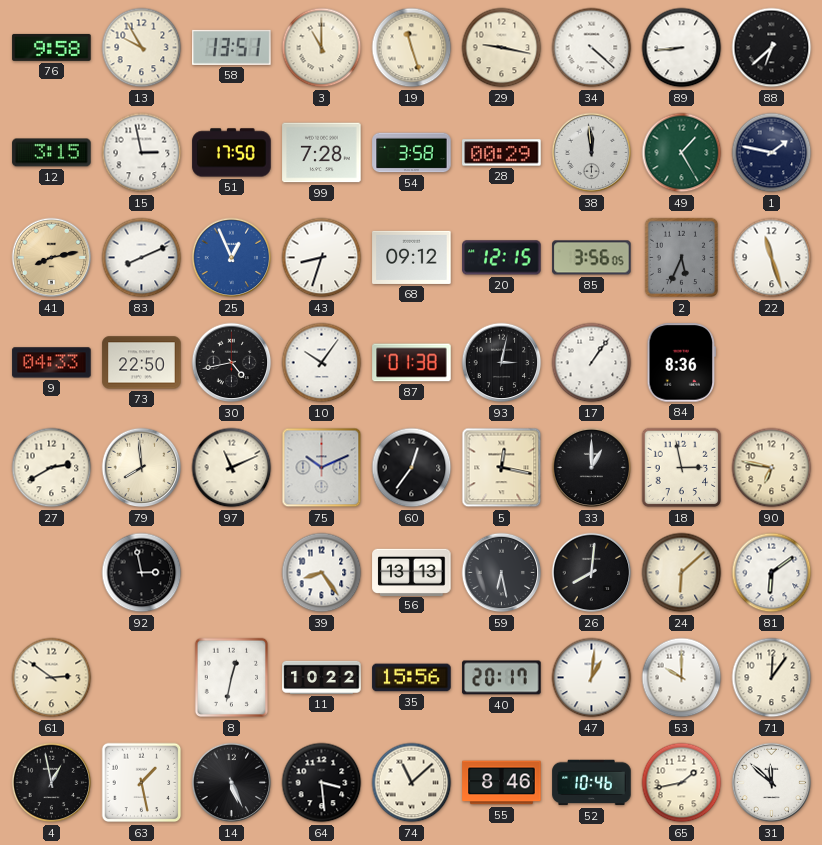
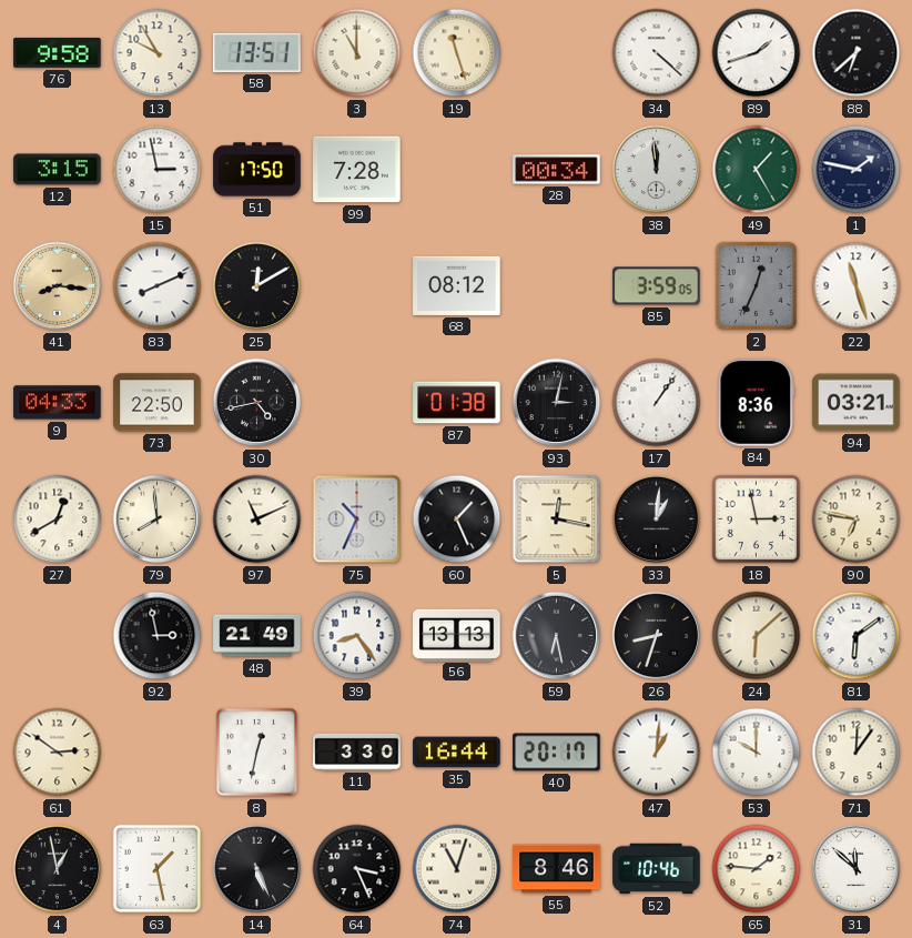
29: 9:17 -> none
89: 8:44 -> 1:42
54: 3:58 -> none
28: 00:29 -> 00:34
41: 8:13 -> 8:16
25: 12:56 -> 12:10
25 dial: blue -> black
43: 8:33 -> none
68: 09:12 -> 08:12
20: 12:15 -> none
85: 3:56 -> 3:59
2: 5:34 -> 12:34
10: 10:06 -> none
94: none -> 03:21
27: 2:40 -> 12:40
75: 10:11 -> 10:34
60: 12:36 -> 1:26
33: 1:00 -> 1:01
48: none -> 21:49
26: 8:01 -> 8:33
11: 10:22 -> 3:30
35: 15:56 -> 16:44
64: 3:29 -> 3:26
74: 11:08 -> 11:03
65: 1:43 -> 1:46
